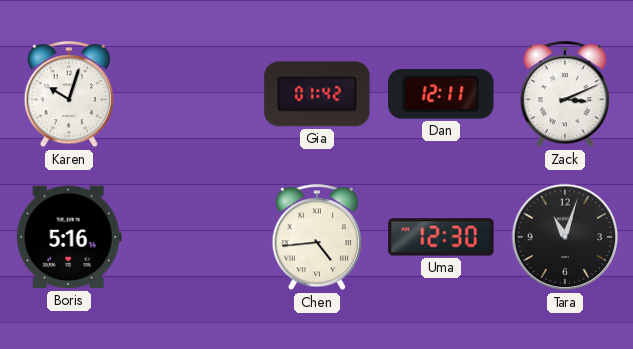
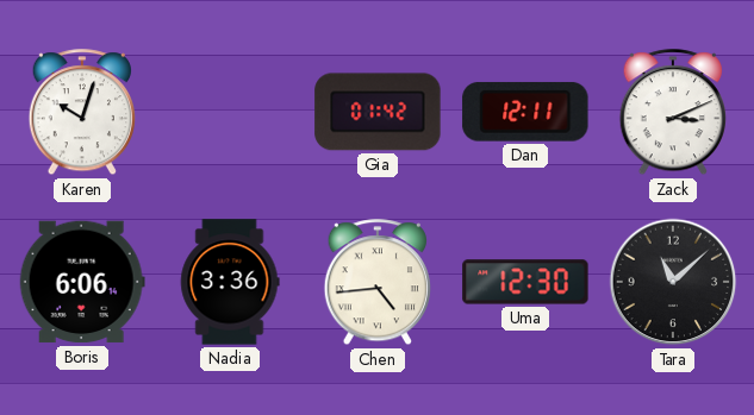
Boris: 5:16 -> 6:06
Nadia: none -> 3:36
Tara: 11:03 -> 11:08
